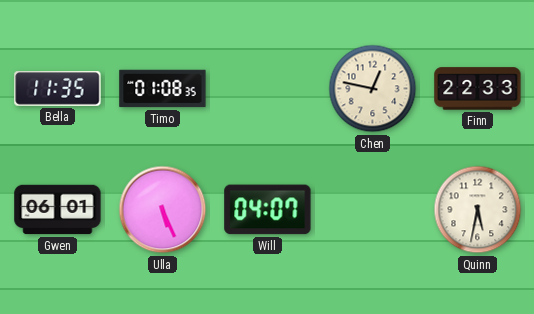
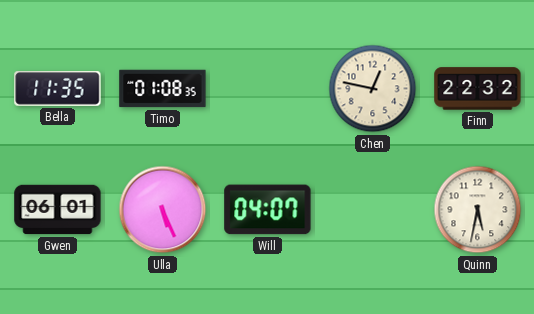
Finn: 22:33 -> 22:32
